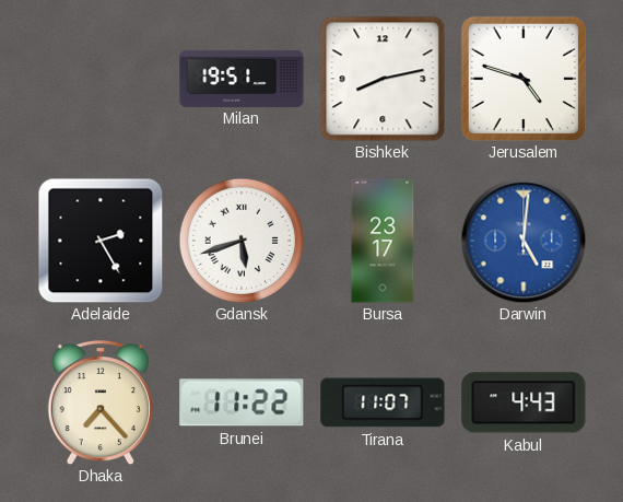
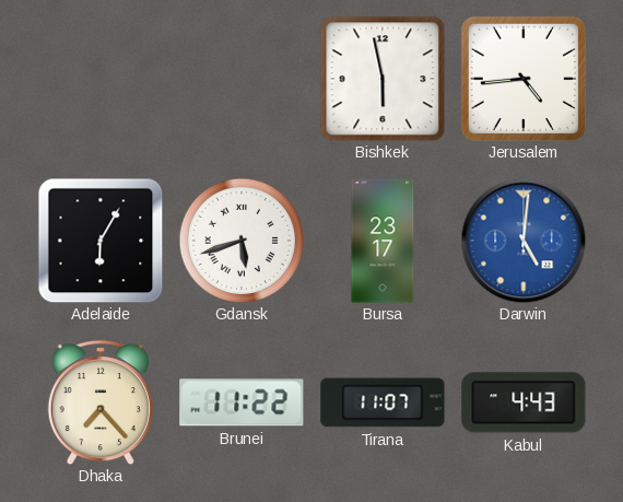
Milan: 19:51 -> none
Bishkek: 8:13 -> 5:58
Jerusalem: 4:48 -> 4:44
Adelaide: 2:25 -> 6:05
